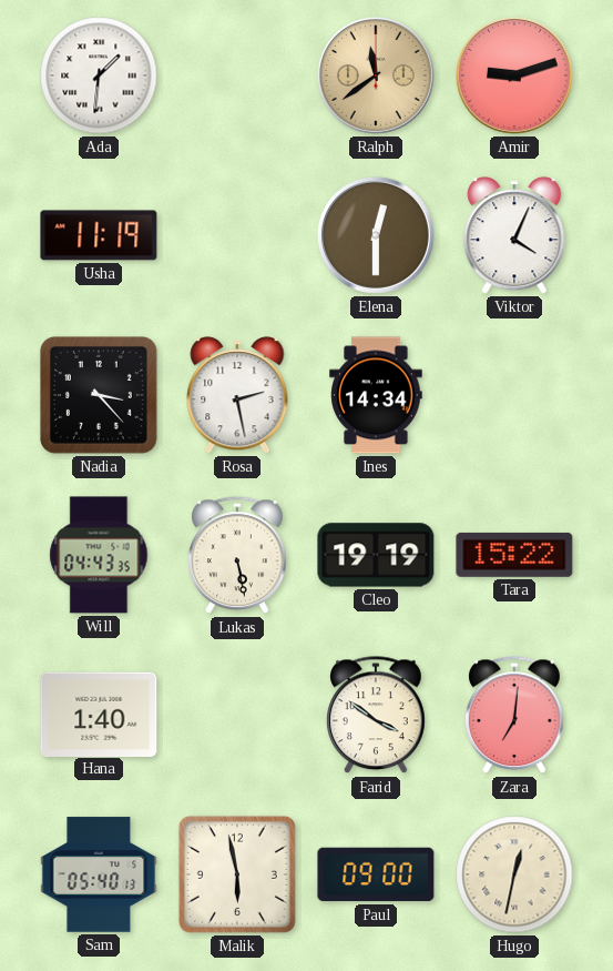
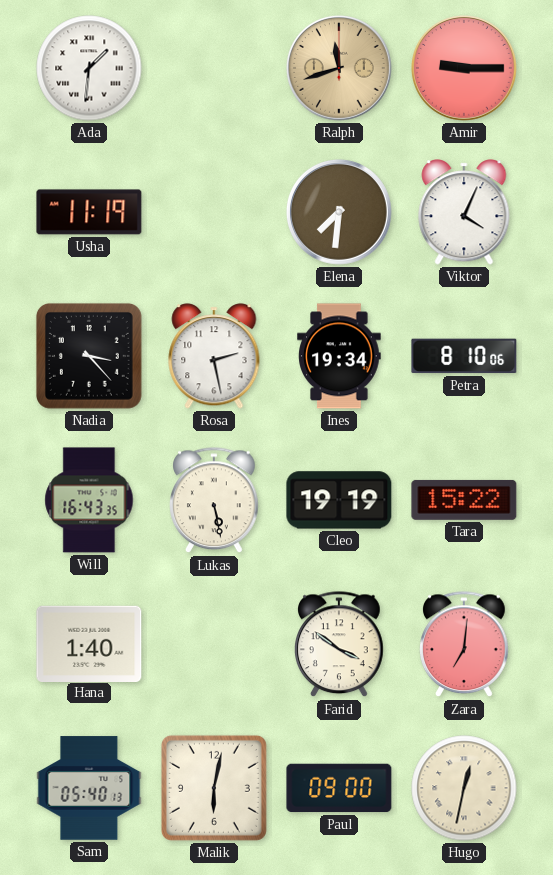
Ralph: 11:39 -> 11:42
Amir: 9:12 -> 9:15
Elena: 12:30 -> 7:31
Ines: 14:34 -> 19:34
Petra: none -> 8:10
Will: 04:43 -> 16:43
Malik: 5:58 -> 6:02
